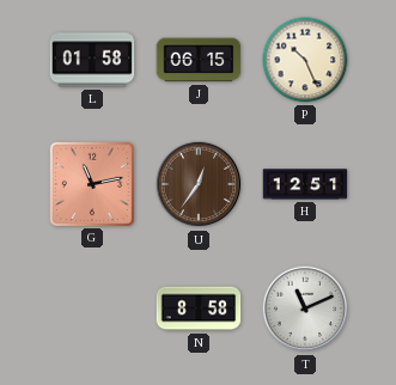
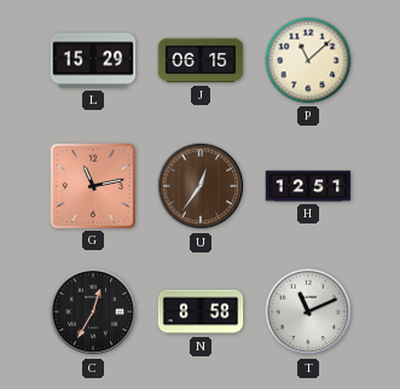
L: 01:58 -> 15:29
P: 10:26 -> 11:08
C: none -> 12:35
